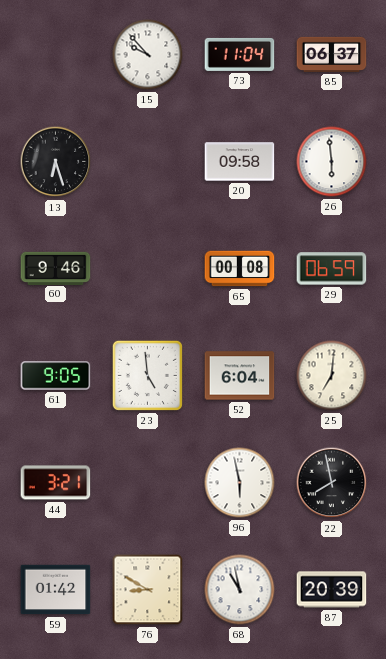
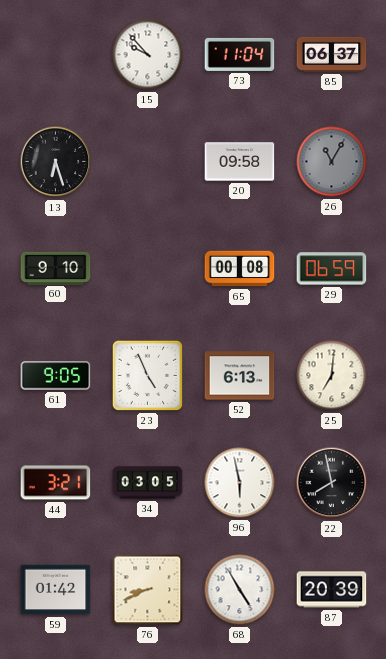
26: 5:59 -> 11:05
26 dial: white -> grey
60: 9:46 -> 9:10
23: 4:59 -> 4:56
52: 6:04 -> 6:13
34: none -> 03:05
76: 8:50 -> 8:41
68: 10:58 -> 4:55
